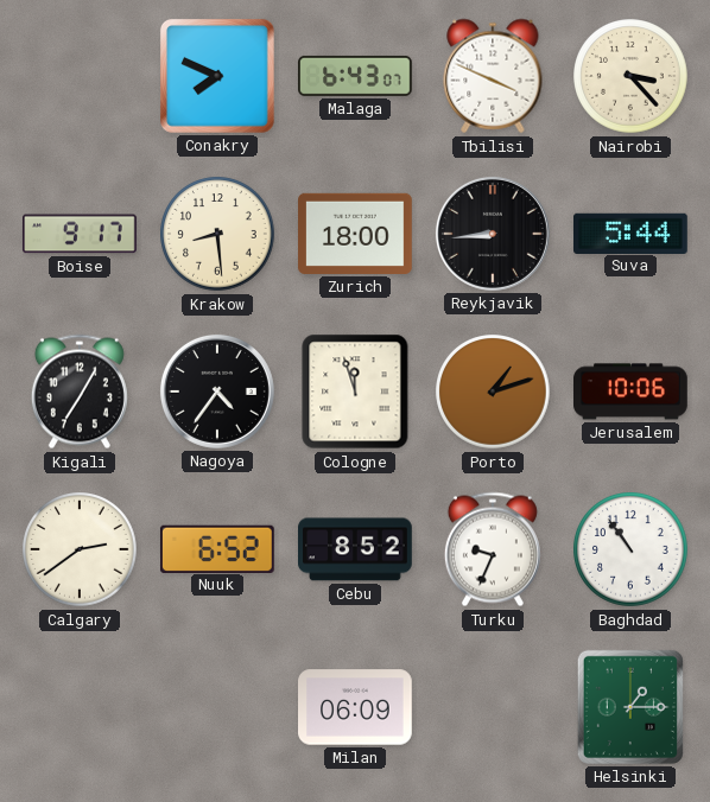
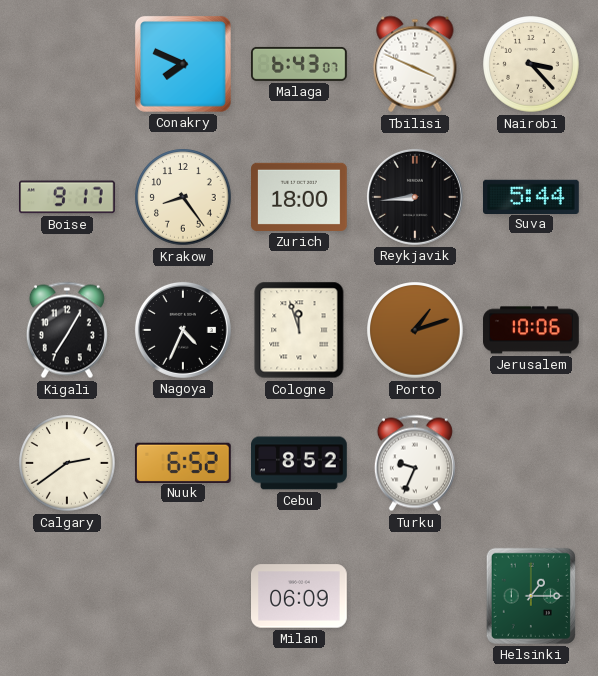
Krakow: 8:29 -> 8:24
Nagoya: 4:36 -> 4:34
Baghdad: 10:54 -> none
